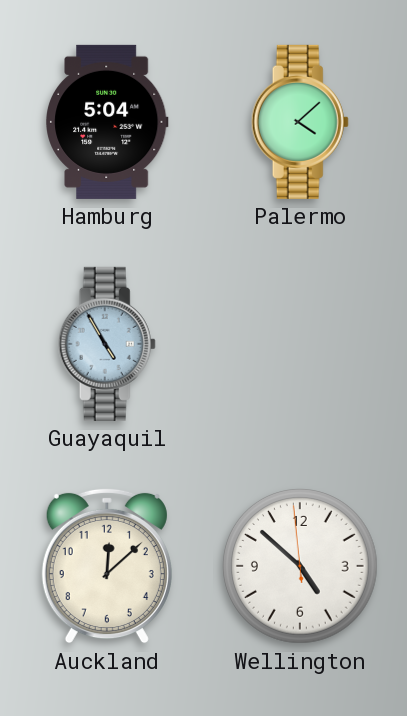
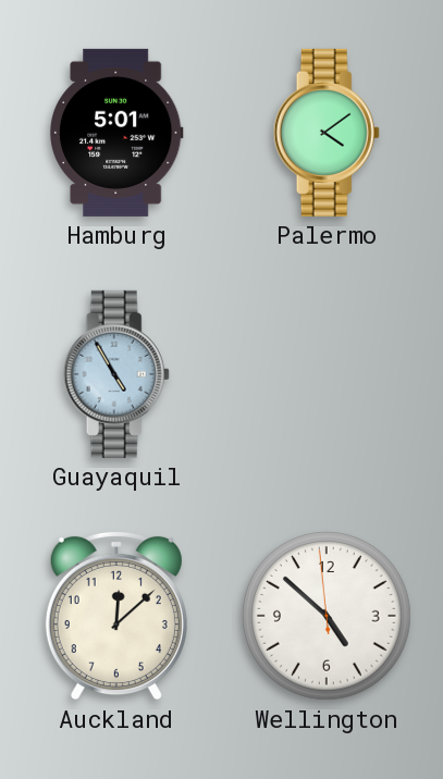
Hamburg: 5:04 -> 5:01
Palermo: 4:08 -> 4:09
